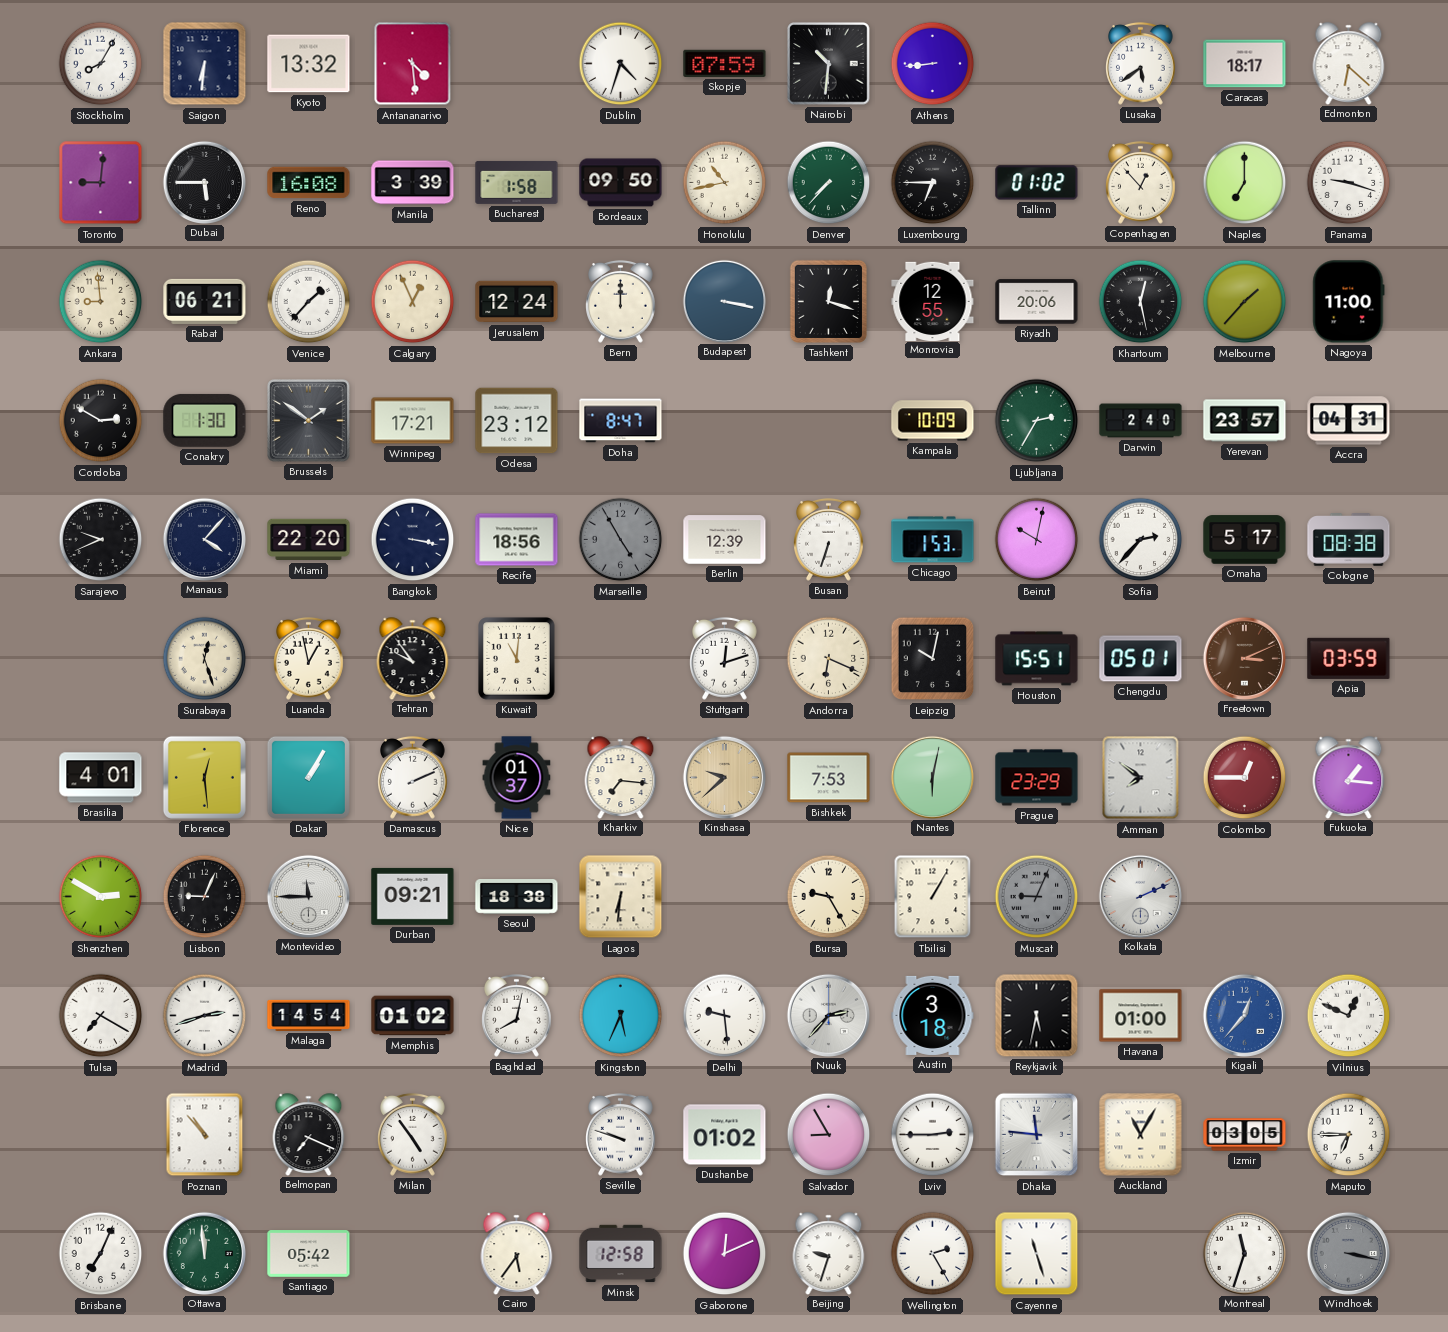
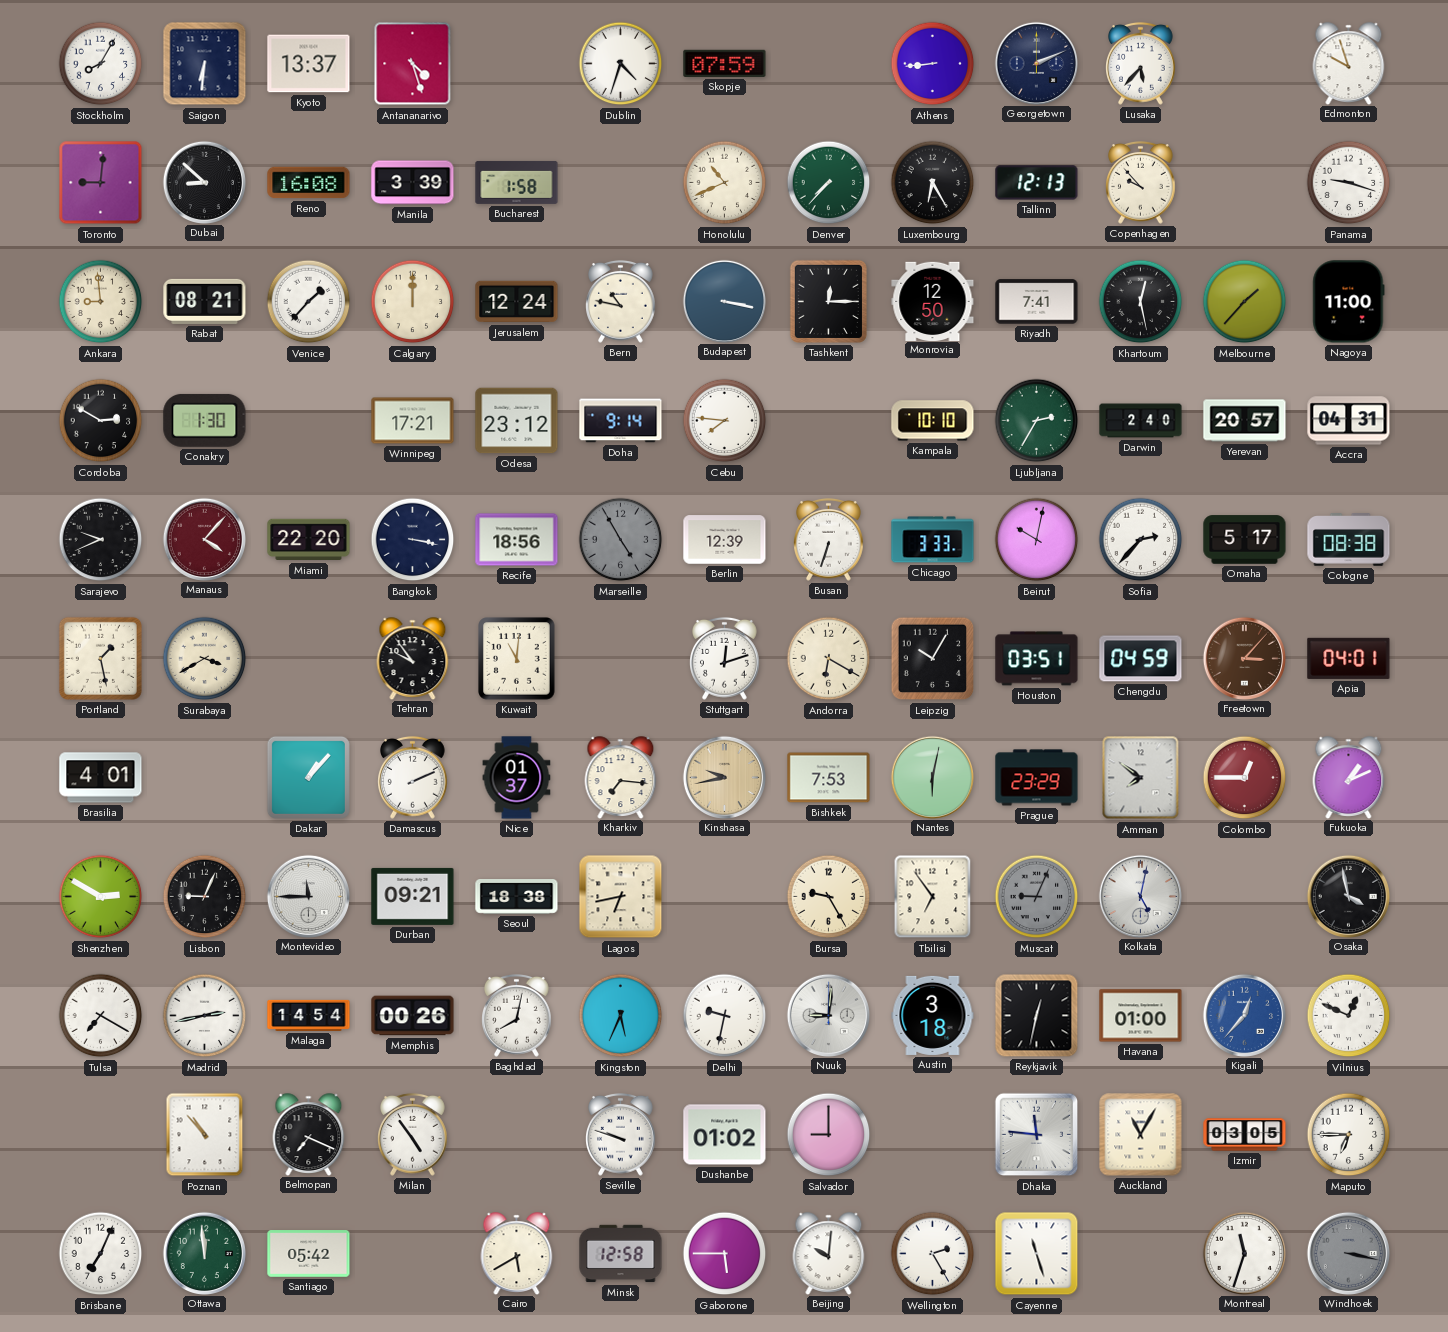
Kyoto: 13:32 -> 13:37
Antananarivo: 4:29 -> 4:27
Nairobi: 10:31 -> none
Georgetown: none -> 2:11
Lusaka: 5:39 -> 5:37
Caracas: 18:17 -> none
Edmonton: 6:22 -> 9:57
Dubai: 5:45 -> 8:52
Bordeaux: 09:50 -> none
Honolulu: 10:43 -> 10:41
Luxembourg: 6:45 -> 6:25
Tallinn: 01:02 -> 12:13
Copenhagen: 12:53 -> 9:53
Naples: 7:00 -> none
Rabat: 06:21 -> 08:21
Calgary: 12:56 -> 12:00
Bern: 12:00 -> 10:47
Tashkent: 12:18 -> 12:15
Monrovia: 12:55 -> 12:50
Riyadh: 20:06 -> 7:41
Brussels: 1:51 -> none
Doha: 8:47 -> 9:14
Cebu: none -> 7:46
Kampala: 10:09 -> 10:10
Yerevan: 23:57 -> 20:57
Manaus dial: navy -> burgundy
Chicago: 1:53 -> 3:33
Portland: none -> 1:28
Surabaya: 12:27 -> 3:40
Luanda: 12:58 -> none
Andorra: 6:19 -> 6:20
Leipzig: 10:02 -> 10:05
Houston: 15:51 -> 03:51
Chengdu: 05:01 -> 04:59
Freetown: 3:11 -> 3:07
Apia: 03:59 -> 04:01
Florence: 12:29 -> none
Dakar: 1:05 -> 1:07
Kinshasa: 9:38 -> 9:43
Fukuoka: 1:16 -> 1:11
Lagos: 6:31 -> 6:43
Tbilisi: 1:05 -> 6:54
Kolkata: 2:11 -> 5:02
Osaka: none -> 3:58
Madrid: 2:42 -> 2:43
Memphis: 01:02 -> 00:26
Delhi: 9:29 -> 9:32
Nuuk: 2:37 -> 9:01
Reykjavik: 5:32 -> 12:32
Salvador: 8:55 -> 9:00
Lviv: 2:45 -> none
Cairo: 5:36 -> 5:40
Gaborone: 12:11 -> 5:45
Beijing: 9:33 -> 10:01
